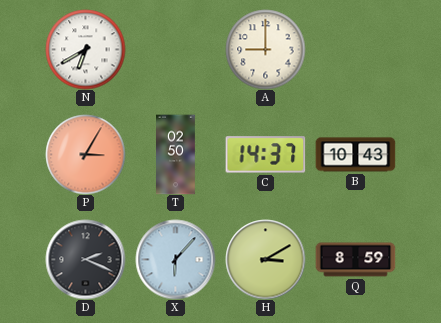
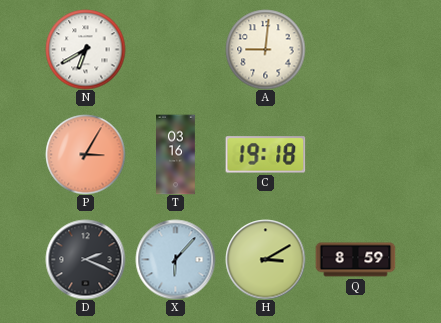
A: 9:00 -> 9:01
T: 02:50 -> 03:16
C: 14:37 -> 19:18
B: 10:43 -> none
